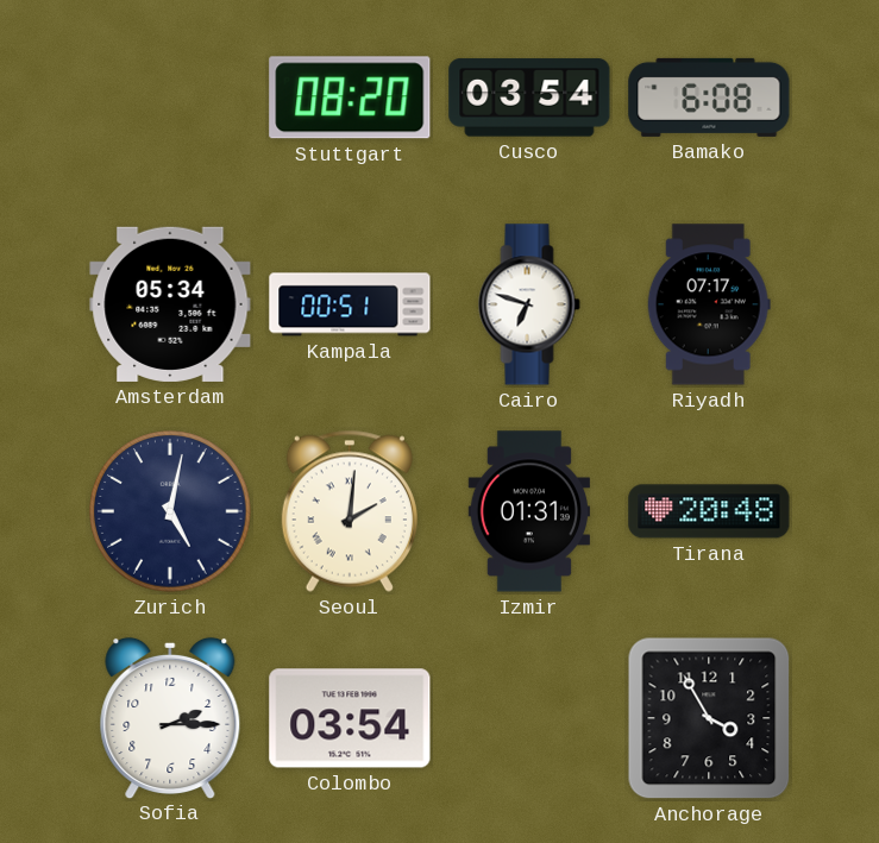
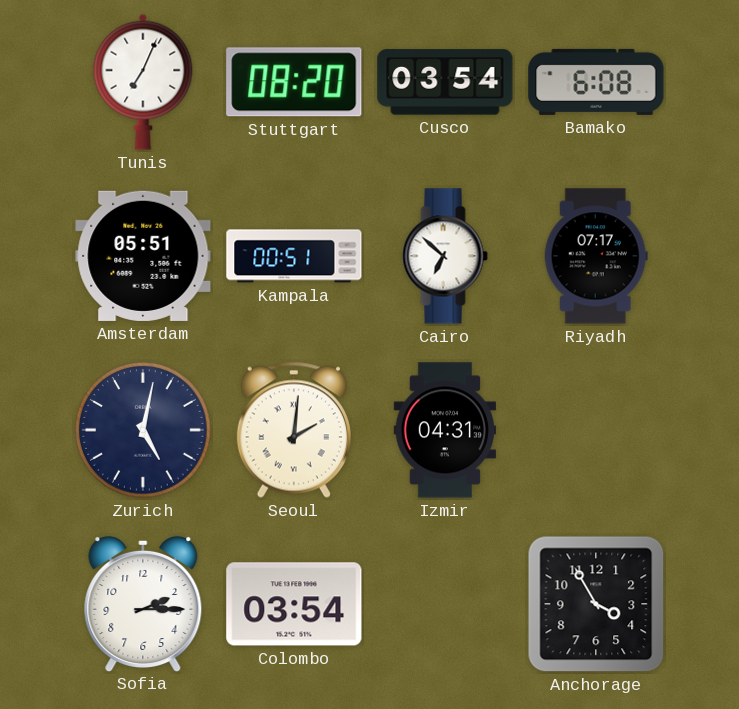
Tunis: none -> 7:04
Amsterdam: 05:34 -> 05:51
Cairo: 6:48 -> 6:52
Izmir: 01:31 -> 04:31
Tirana: 20:48 -> none
